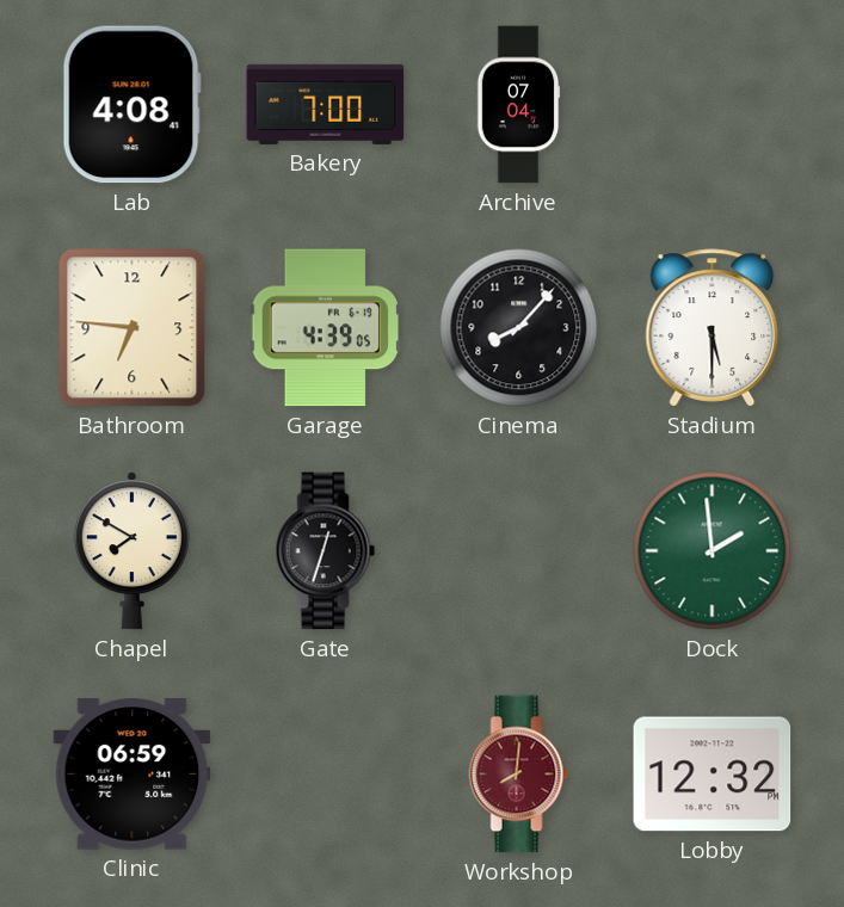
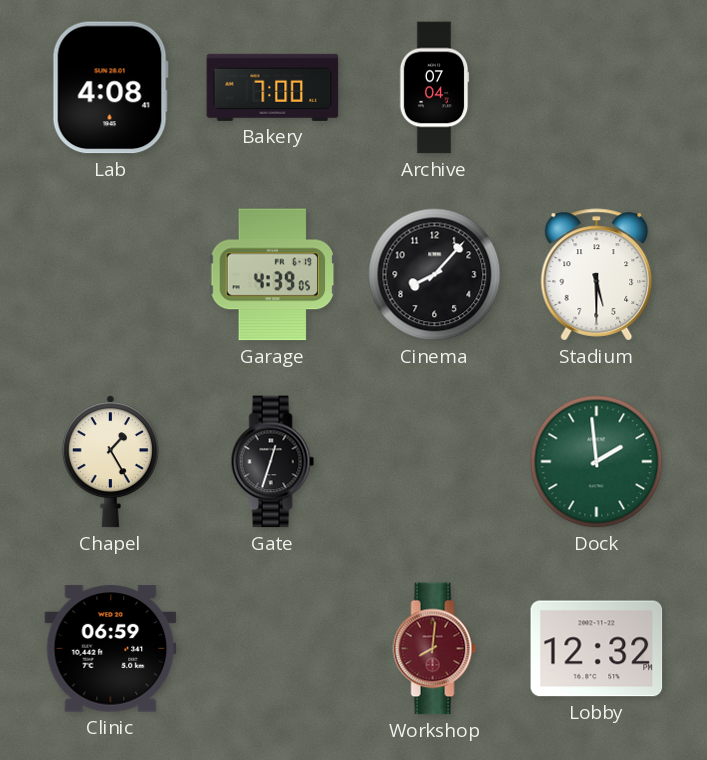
Bathroom: 6:46 -> none
Chapel: 7:50 -> 1:25
